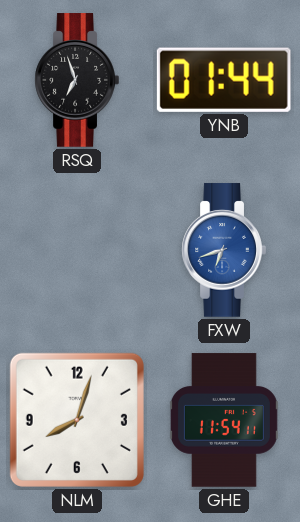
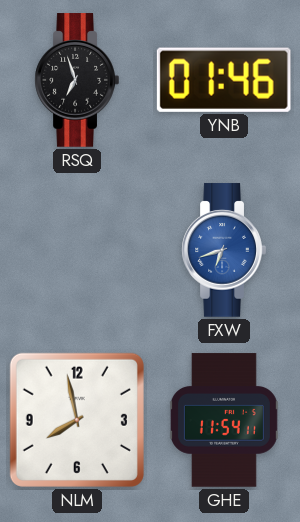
YNB: 01:44 -> 01:46
NLM: 8:03 -> 7:58
